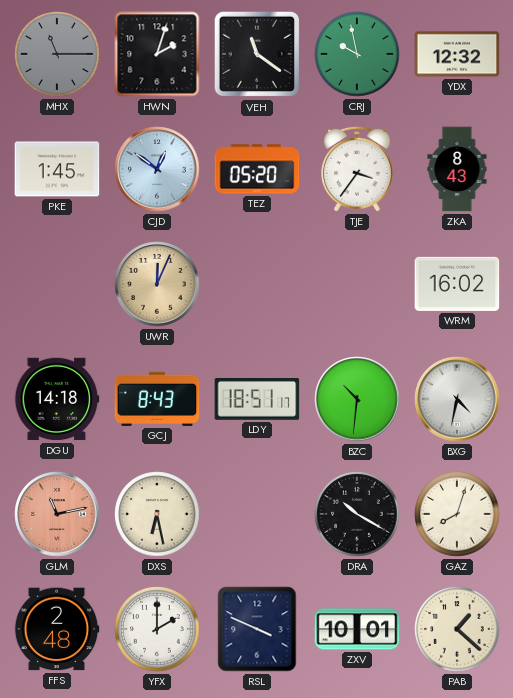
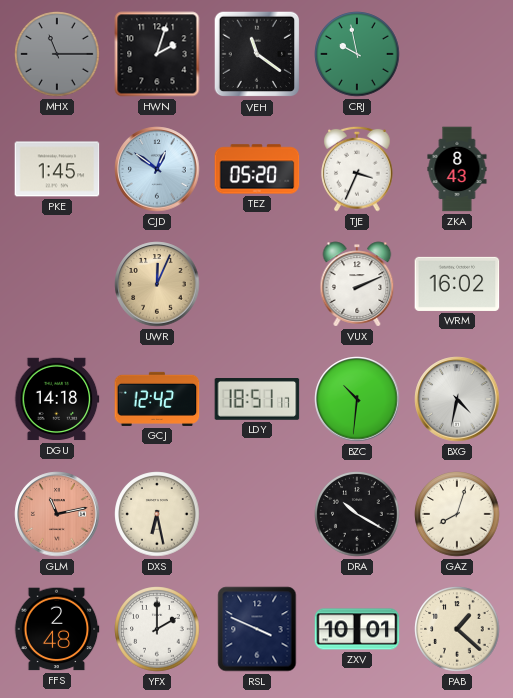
YDX: 12:32 -> none
TJE: 3:36 -> 3:34
VUX: none -> 2:11
GCJ: 8:43 -> 12:42
